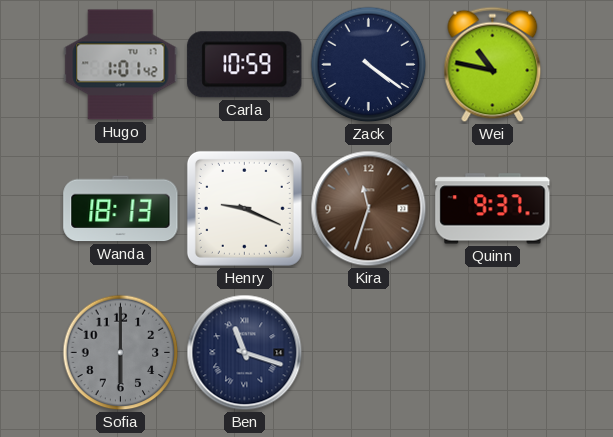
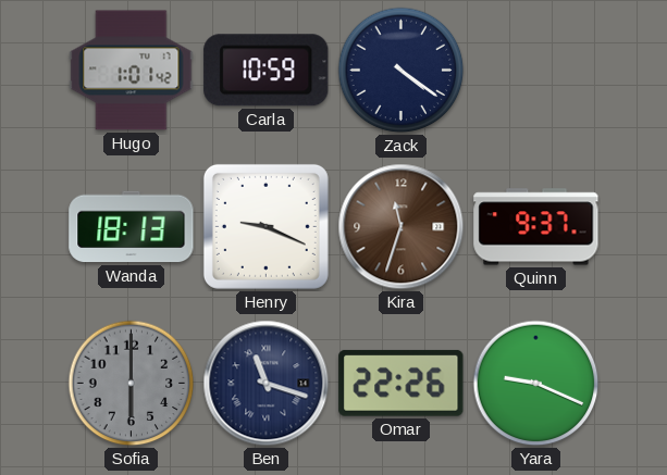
Wei: 10:47 -> none
Omar: none -> 22:26
Yara: none -> 9:19
